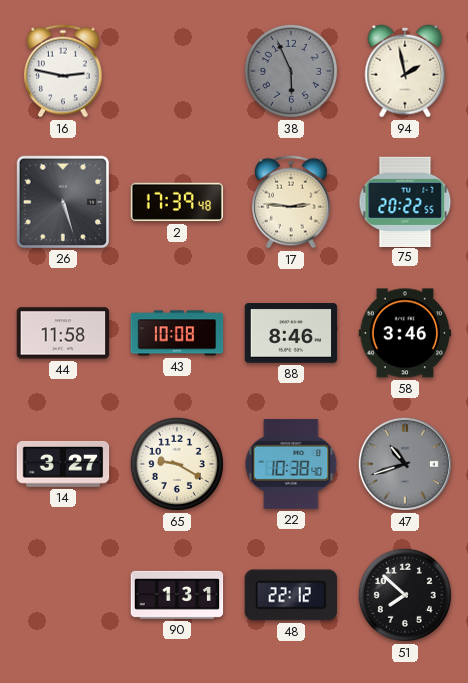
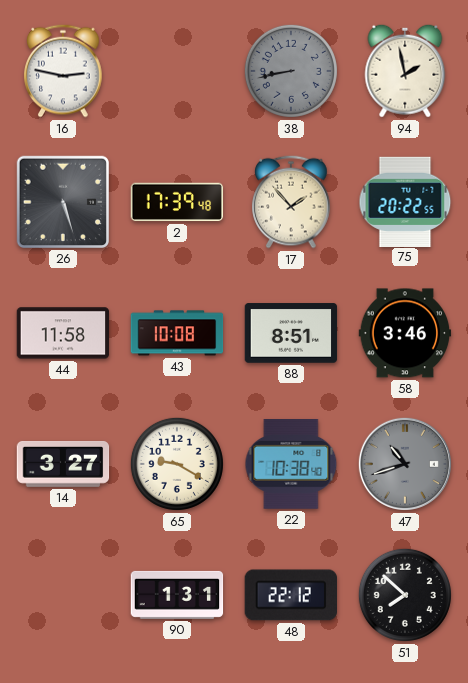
38: 5:56 -> 8:43
17: 2:46 -> 1:53
88: 8:46 -> 8:51
